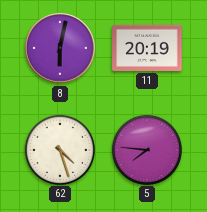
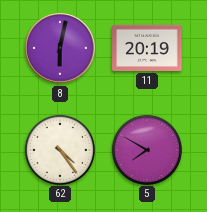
62: 4:27 -> 4:24
5: 7:46 -> 7:50
